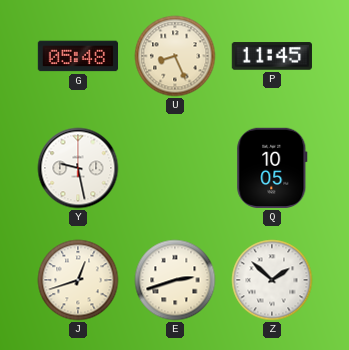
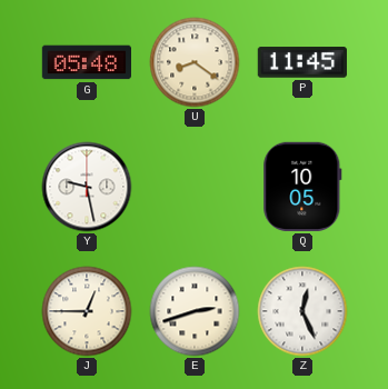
U: 8:26 -> 8:21
J: 12:42 -> 12:45
Z: 1:52 -> 12:26
